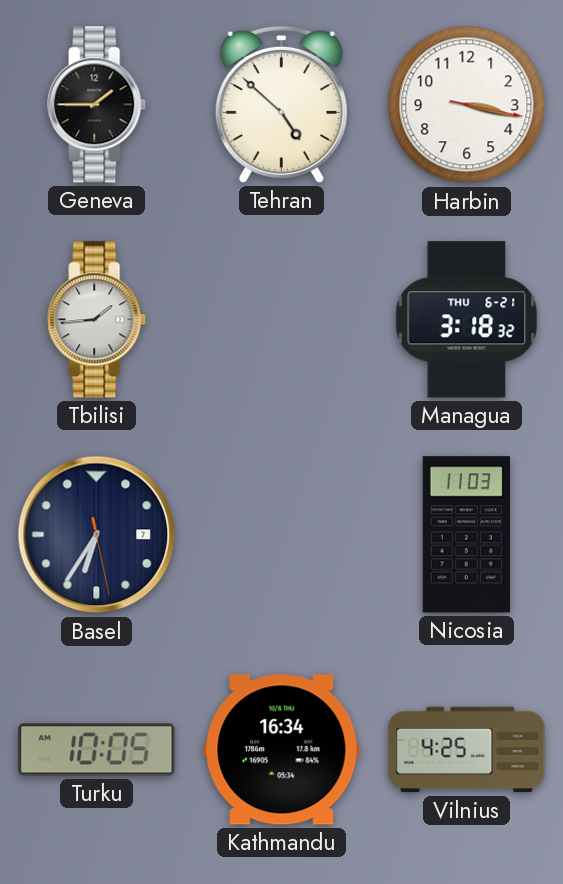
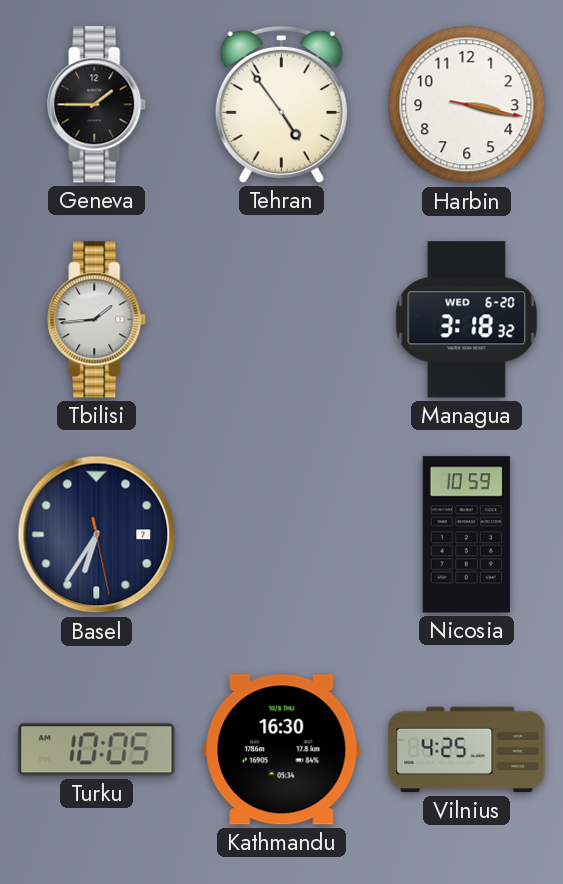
Tehran: 4:52 -> 4:54
Managua date: THU 6-21 -> WED 6-20
Nicosia: 11:03 -> 10:59
Kathmandu: 16:34 -> 16:30
